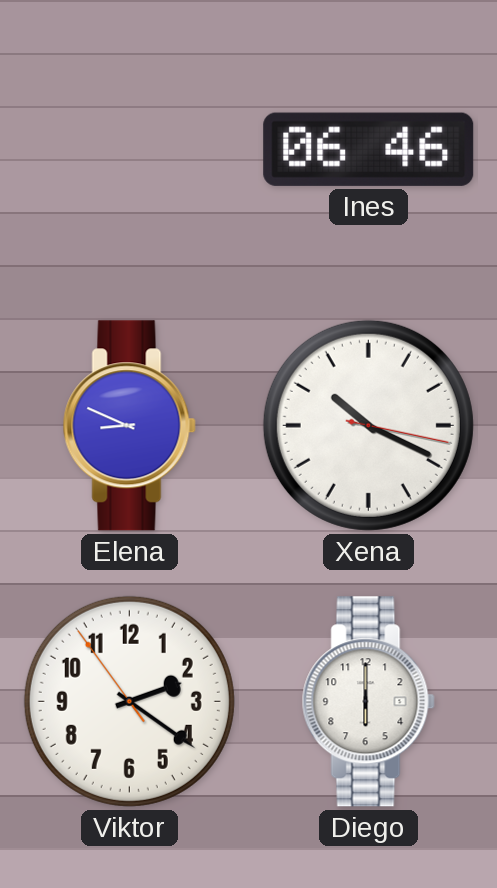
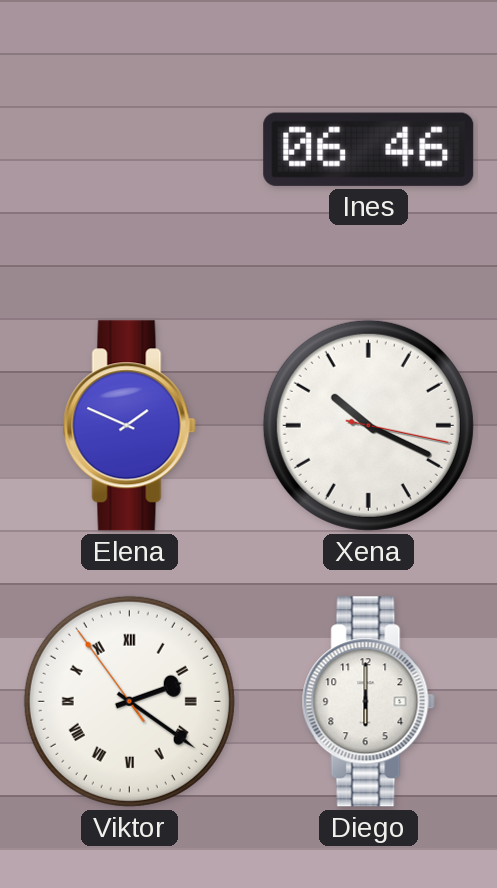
Elena: 8:49 -> 1:49
Viktor numerals: Arabic -> Roman
